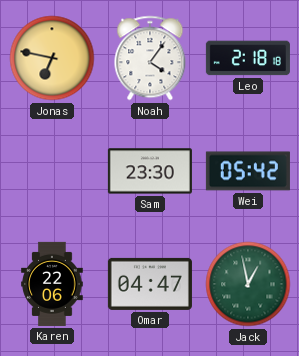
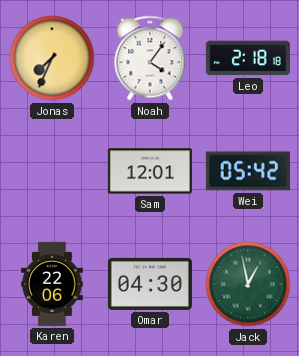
Jonas: 6:47 -> 7:34
Sam: 23:30 -> 12:01
Omar: 04:47 -> 04:30
